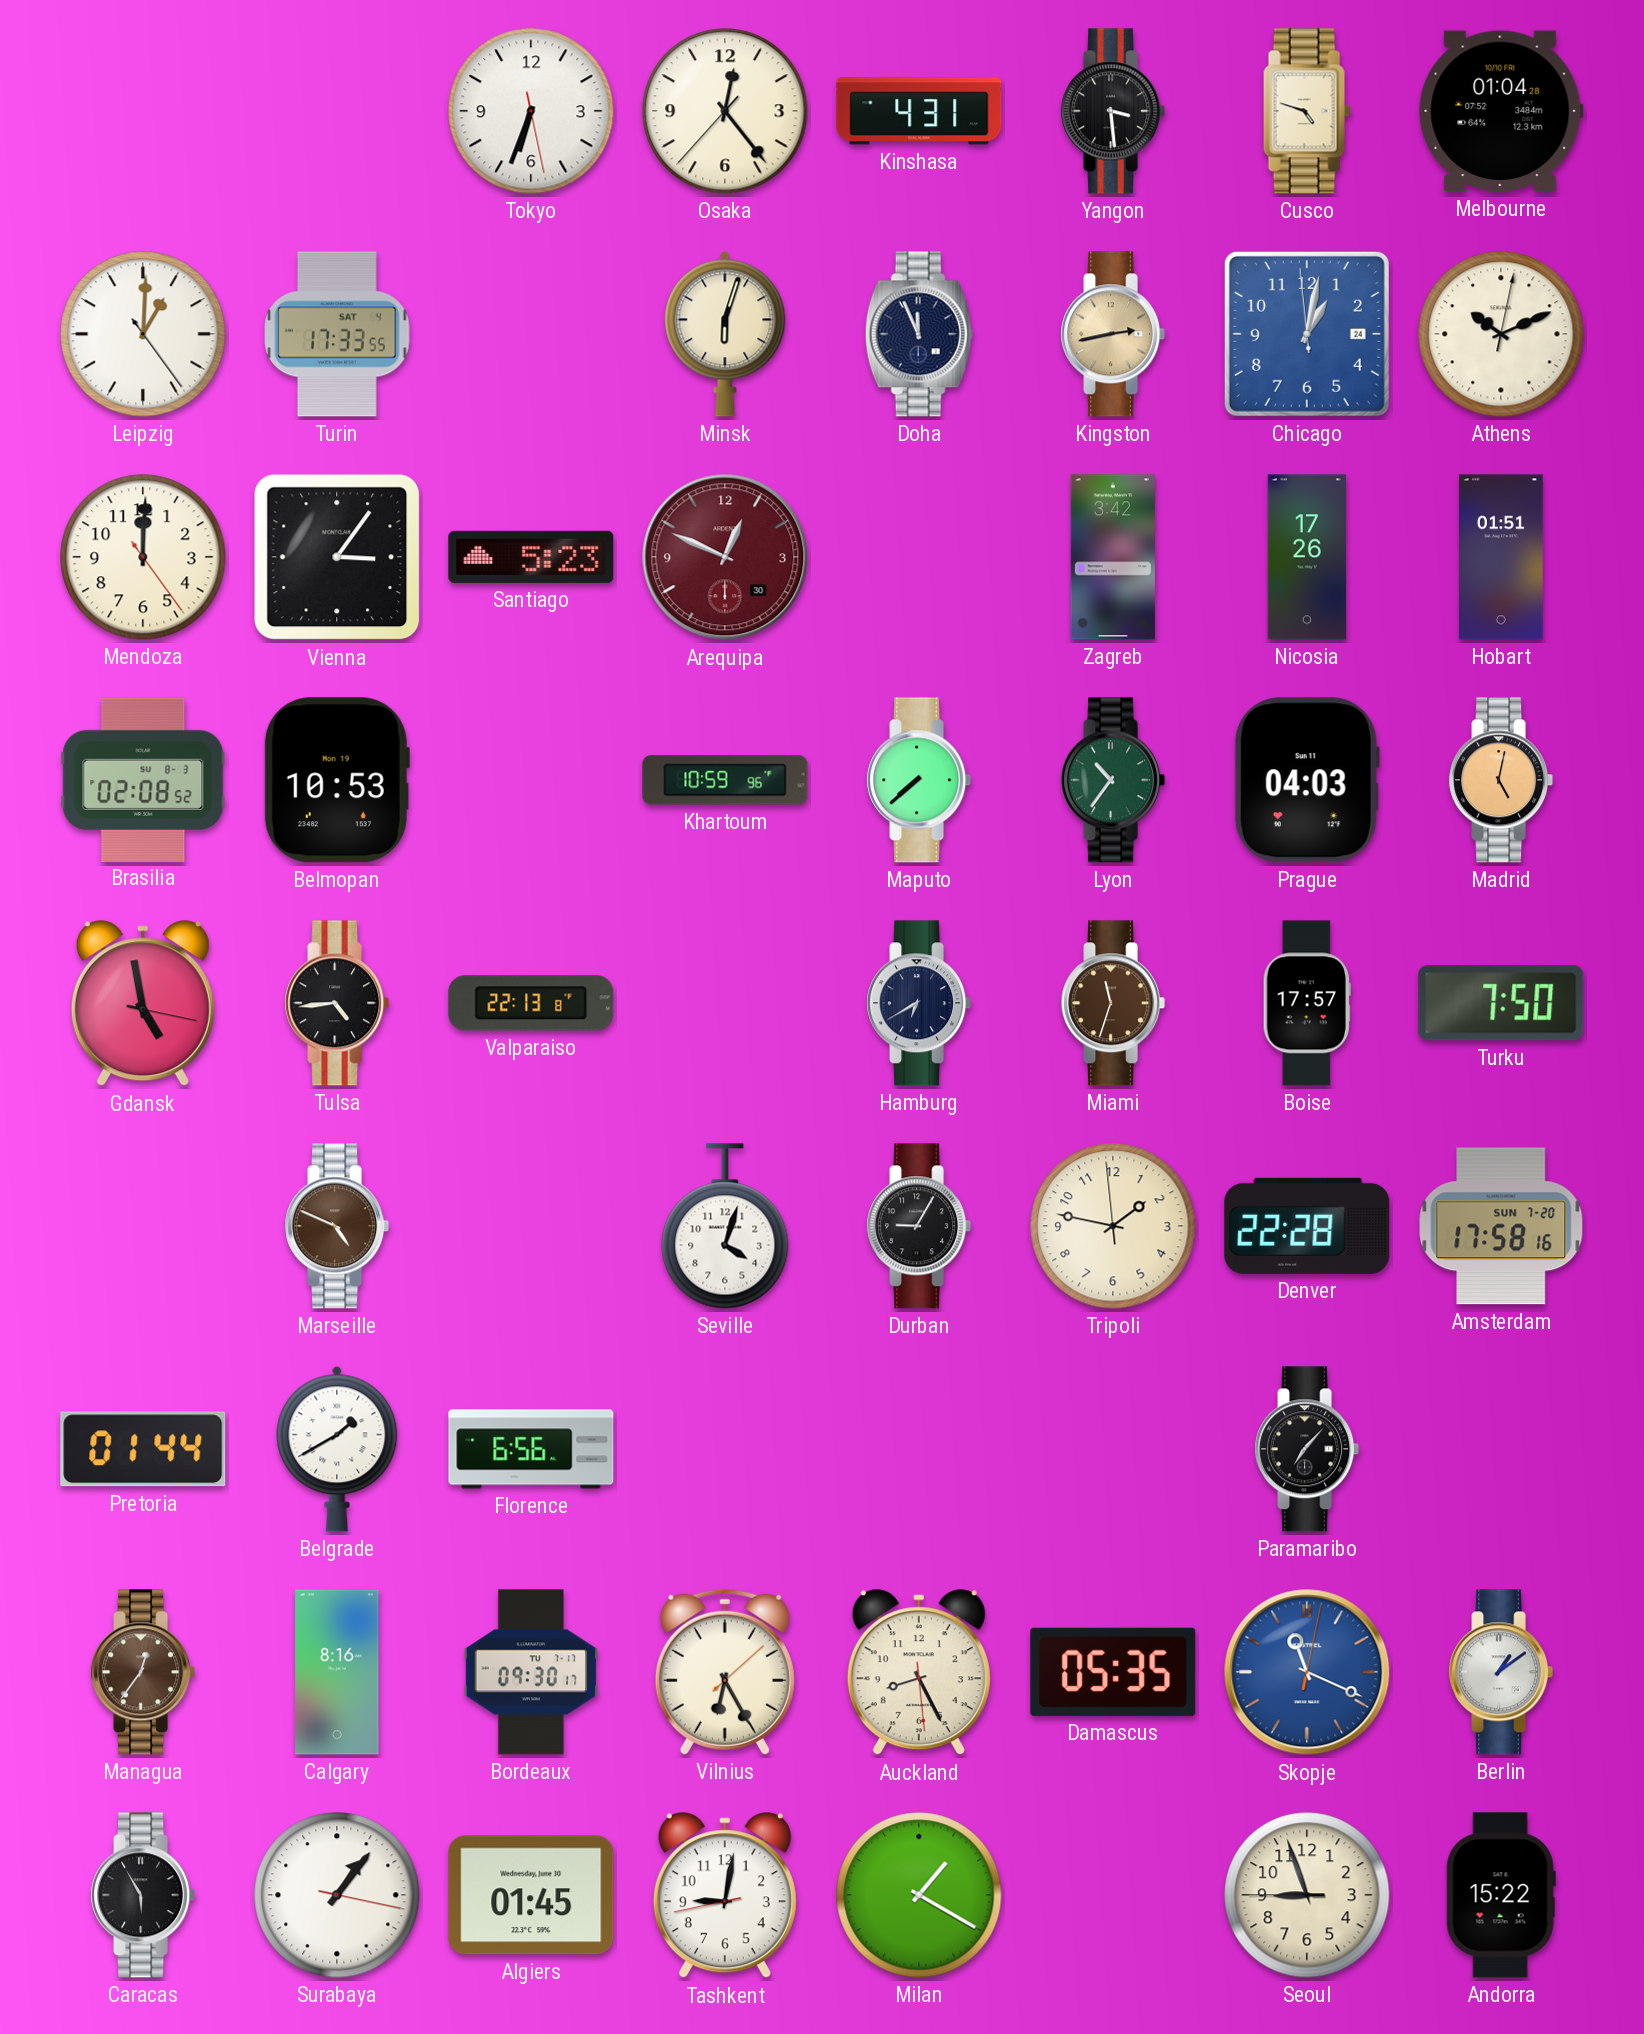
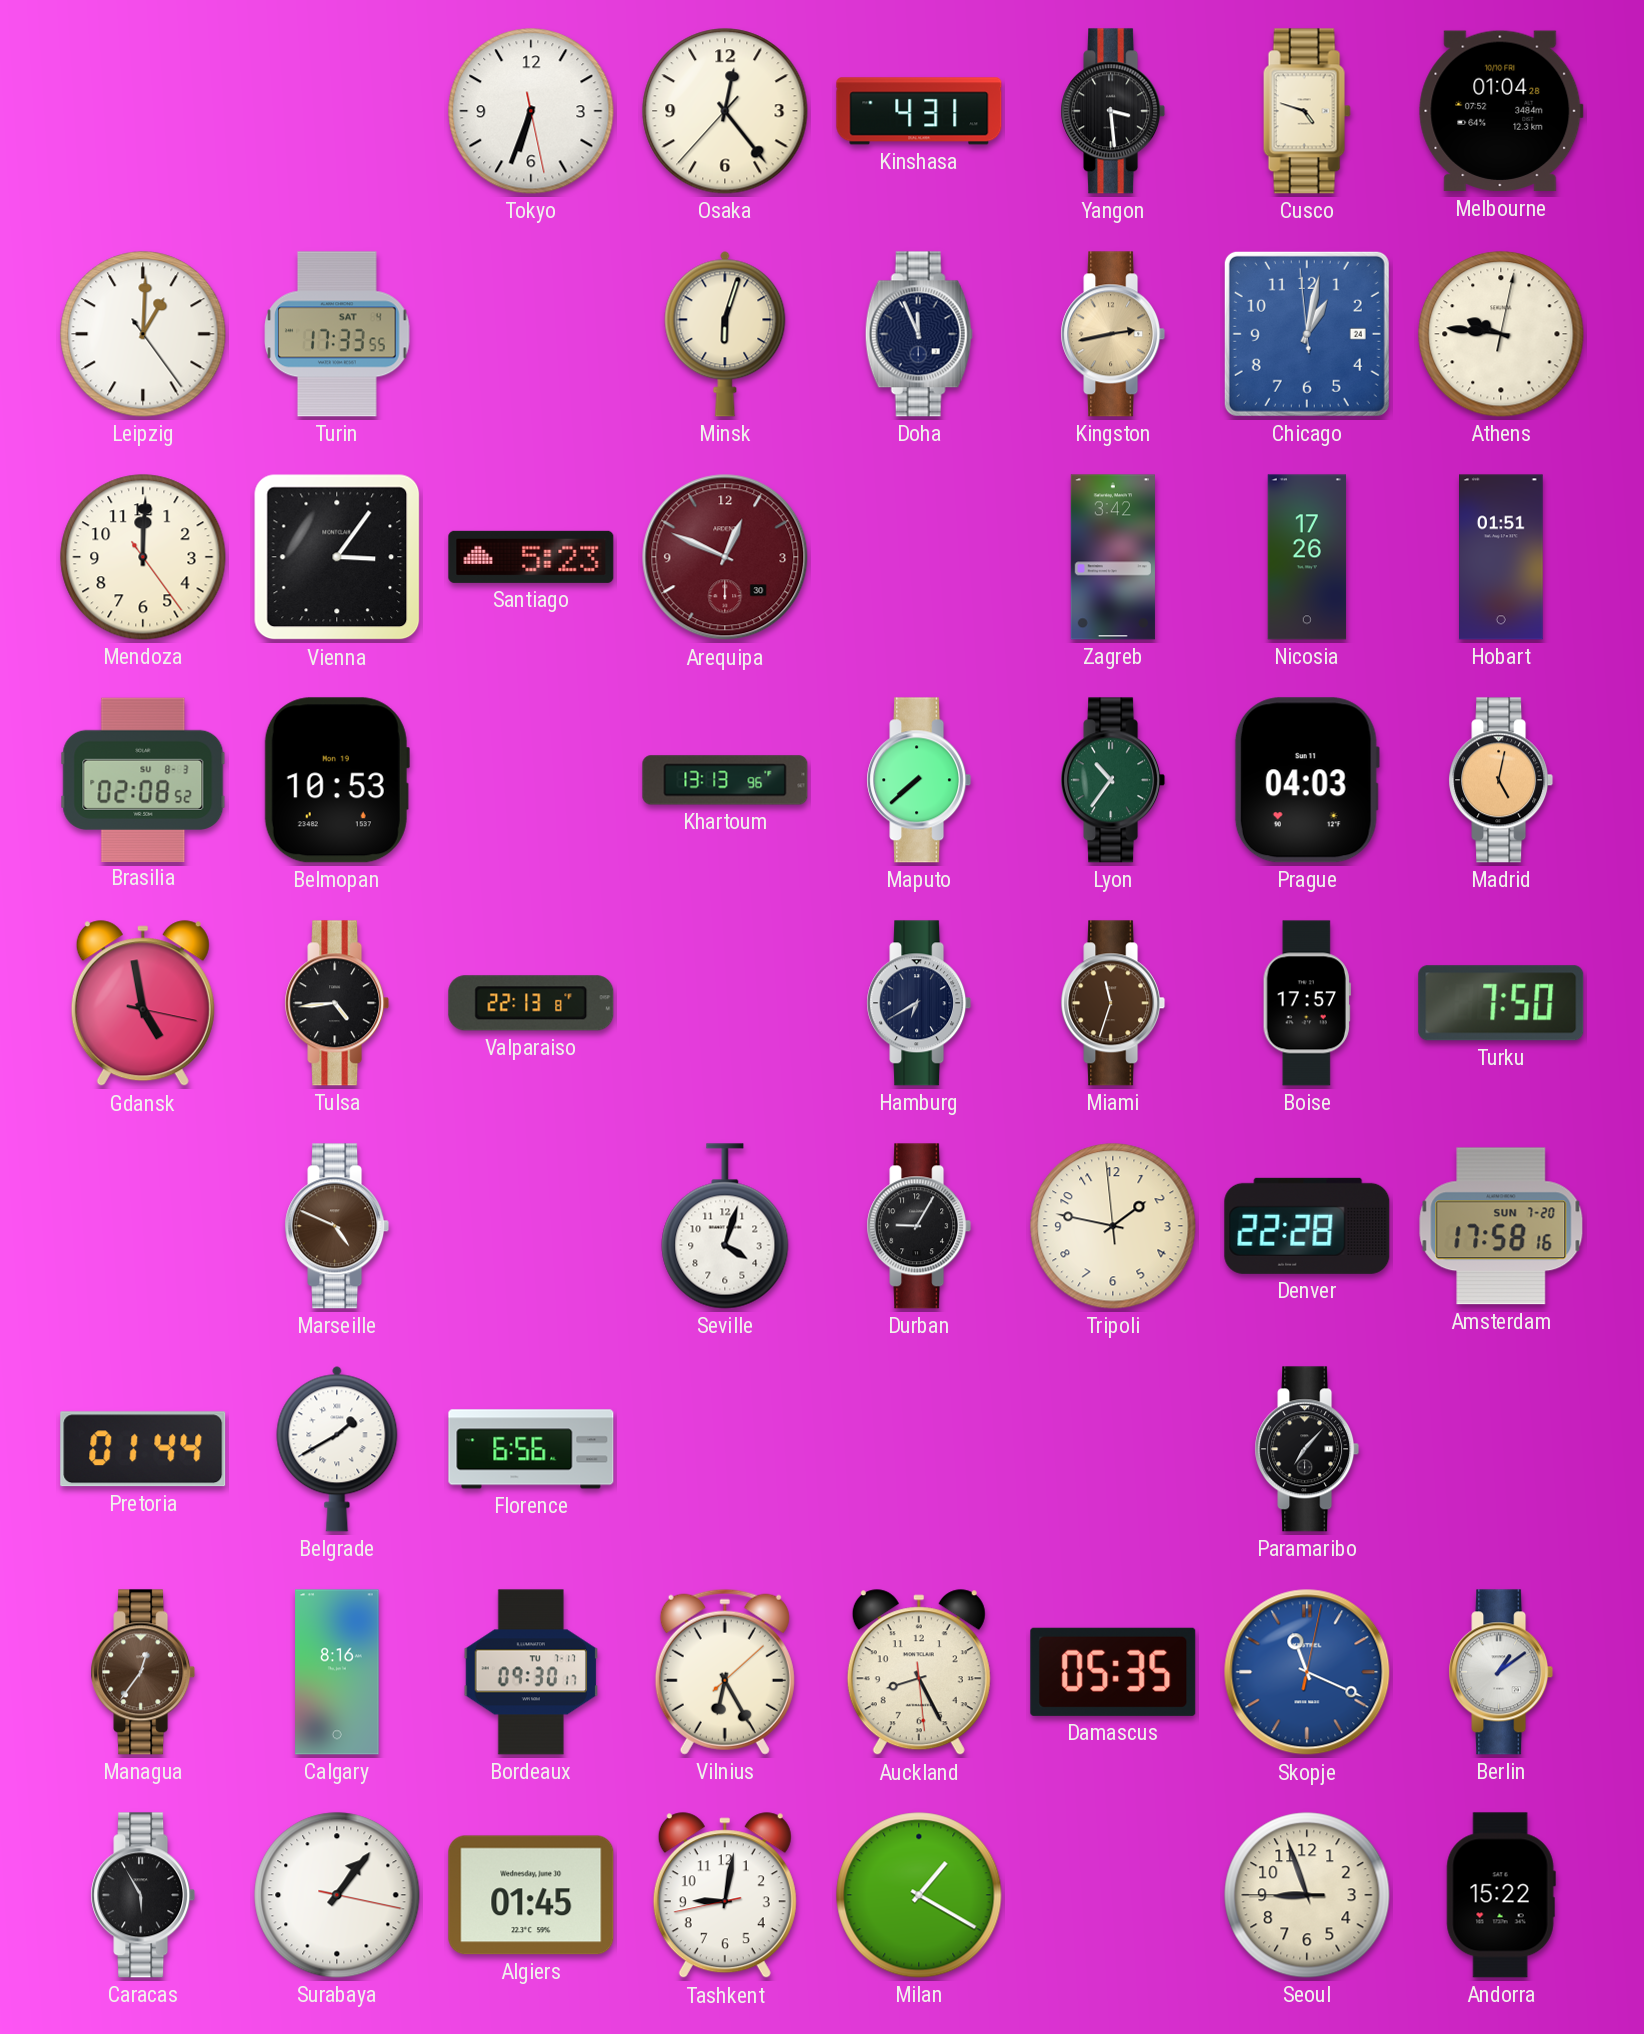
Athens: 10:11 -> 9:46
Khartoum: 10:59 -> 13:13
